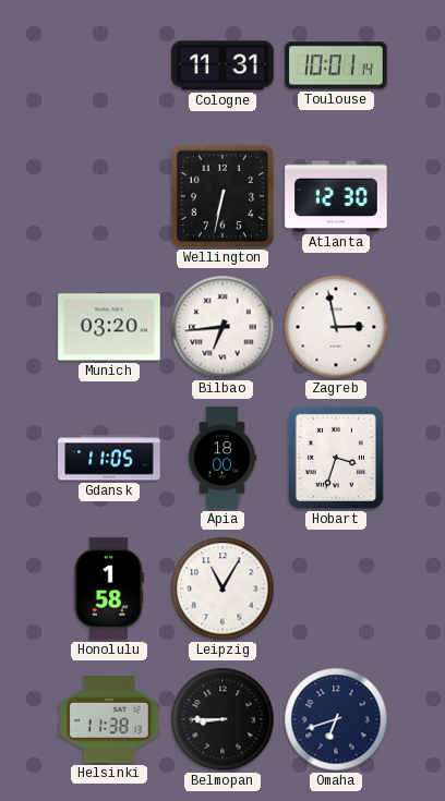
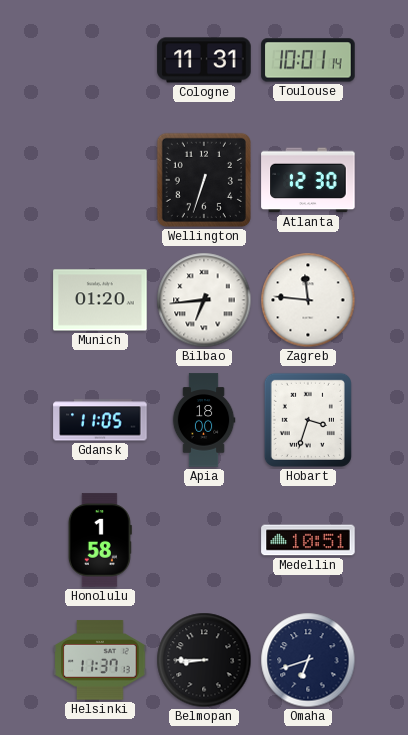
Wellington: 6:32 -> 6:33
Munich: 03:20 -> 01:20
Zagreb: 2:58 -> 11:46
Leipzig: 11:05 -> none
Medellin: none -> 10:51
Helsinki: 11:38 -> 11:37
